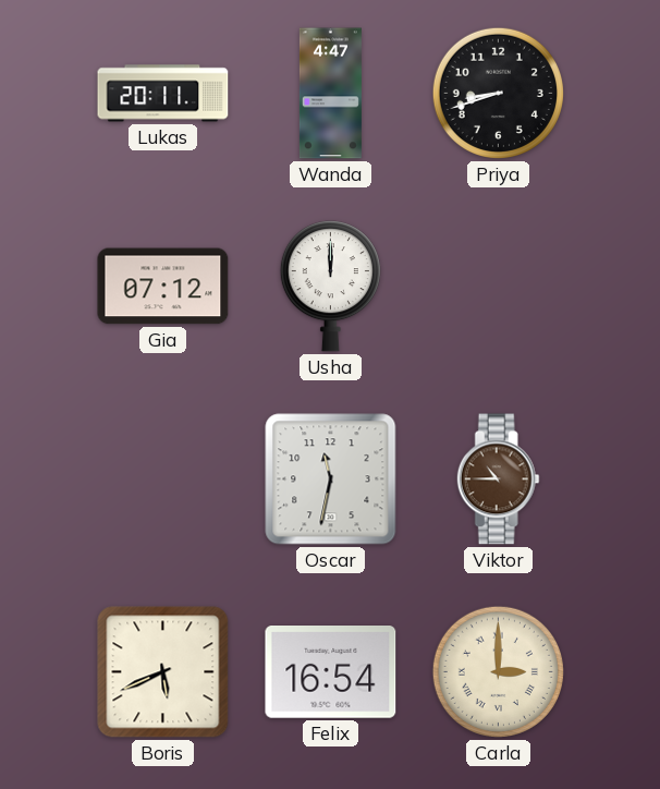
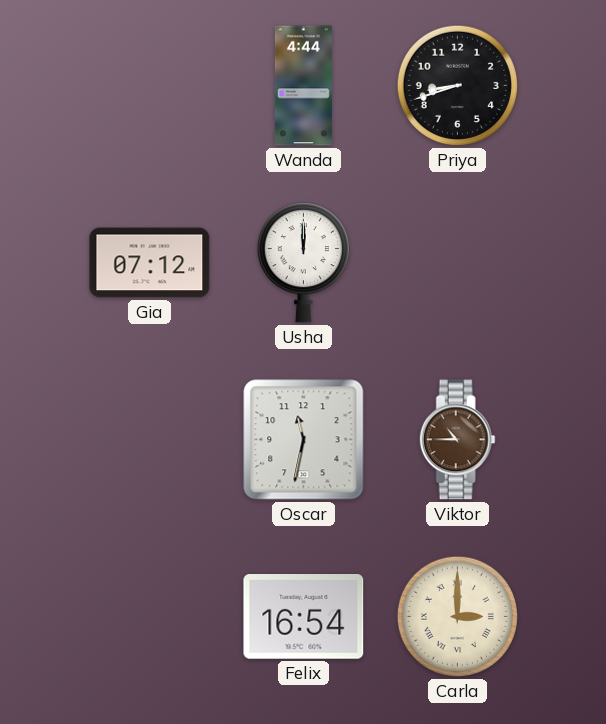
Lukas: 20:11 -> none
Wanda: 4:47 -> 4:44
Boris: 5:41 -> none
